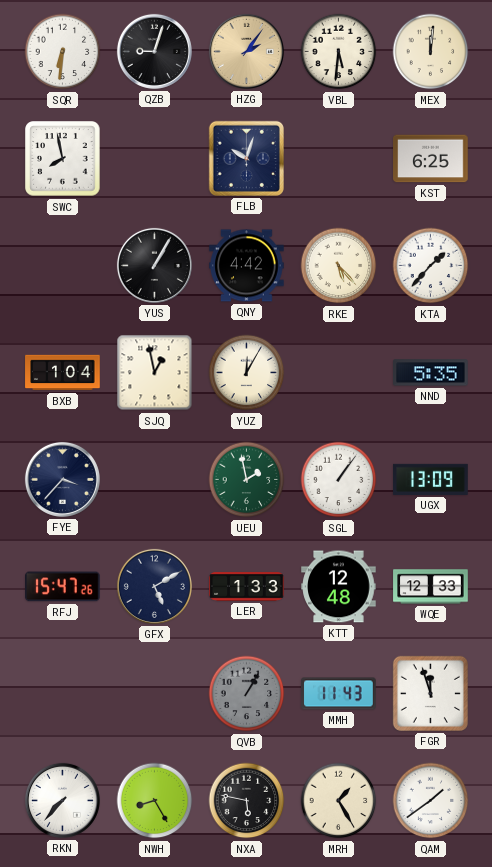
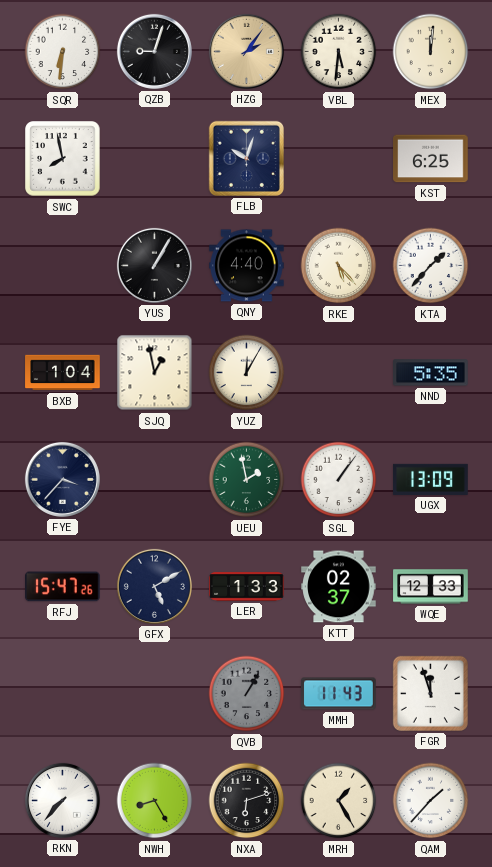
QNY: 4:42 -> 4:40
KTT: 12:48 -> 02:37
NXA: 5:47 -> 6:12
QAM: 1:39 -> 1:37
